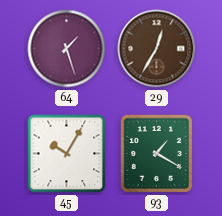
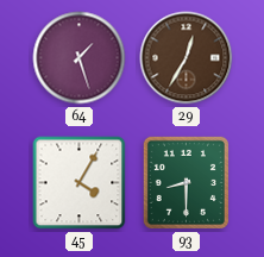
45: 10:05 -> 4:05
93: 1:20 -> 8:30
